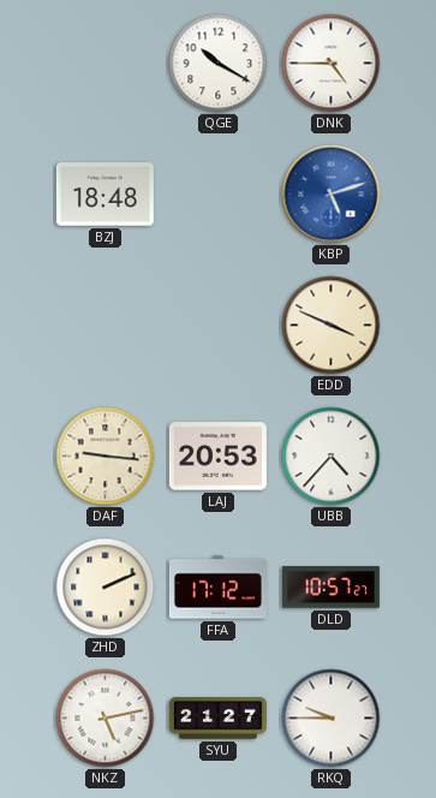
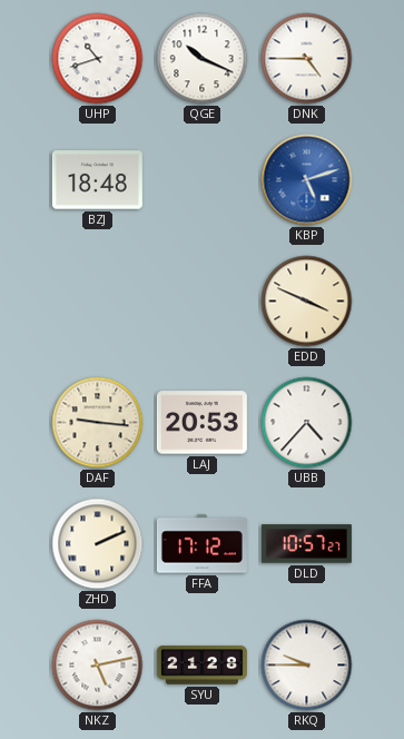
UHP: none -> 10:42
QGE: 10:20 -> 10:19
SYU: 21:27 -> 21:28
